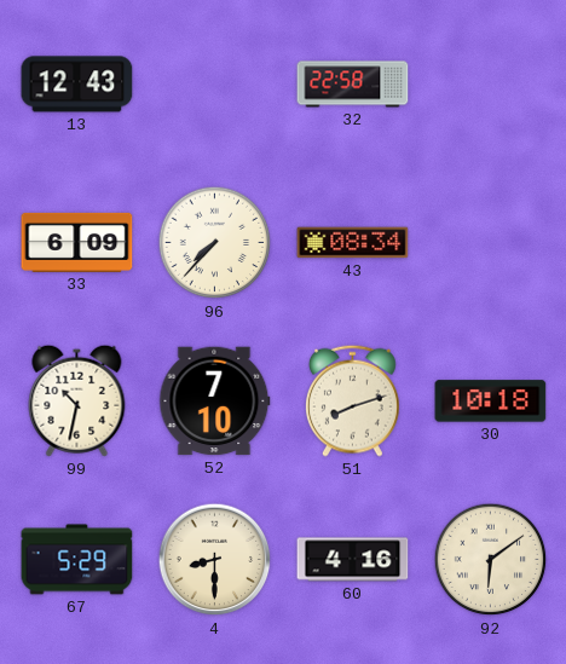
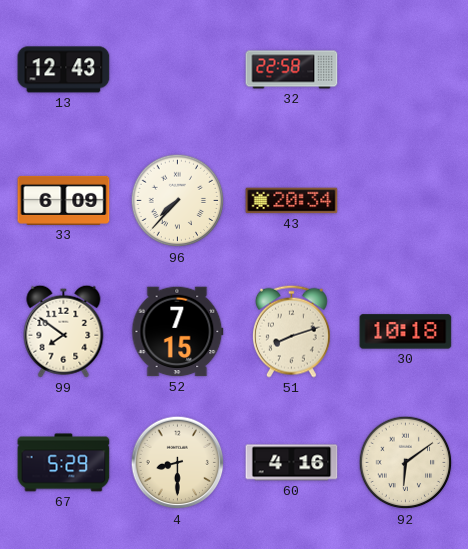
43: 08:34 -> 20:34
99: 10:32 -> 7:51
52: 7:10 -> 7:15
